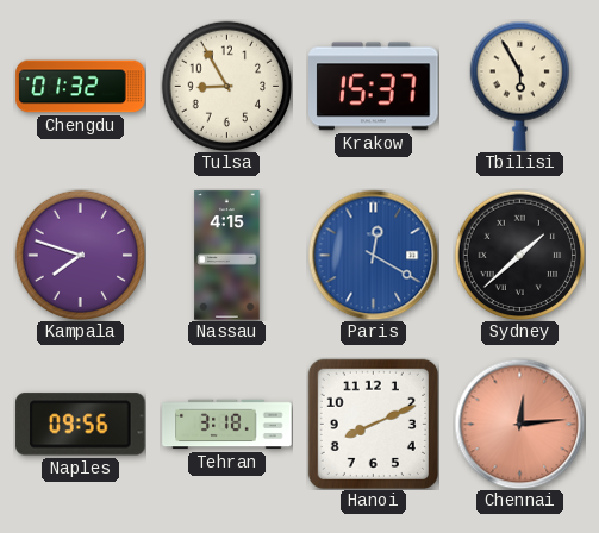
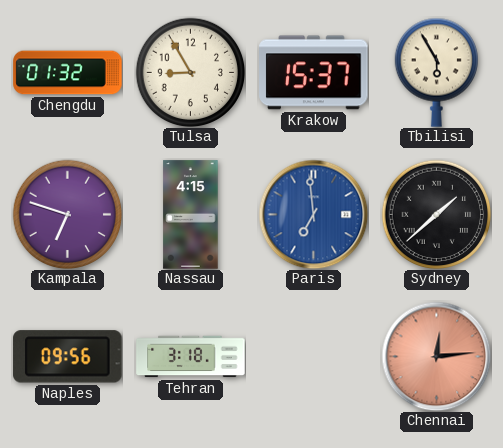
Kampala: 7:48 -> 6:48
Paris: 12:20 -> 6:59
Hanoi: 8:11 -> none
